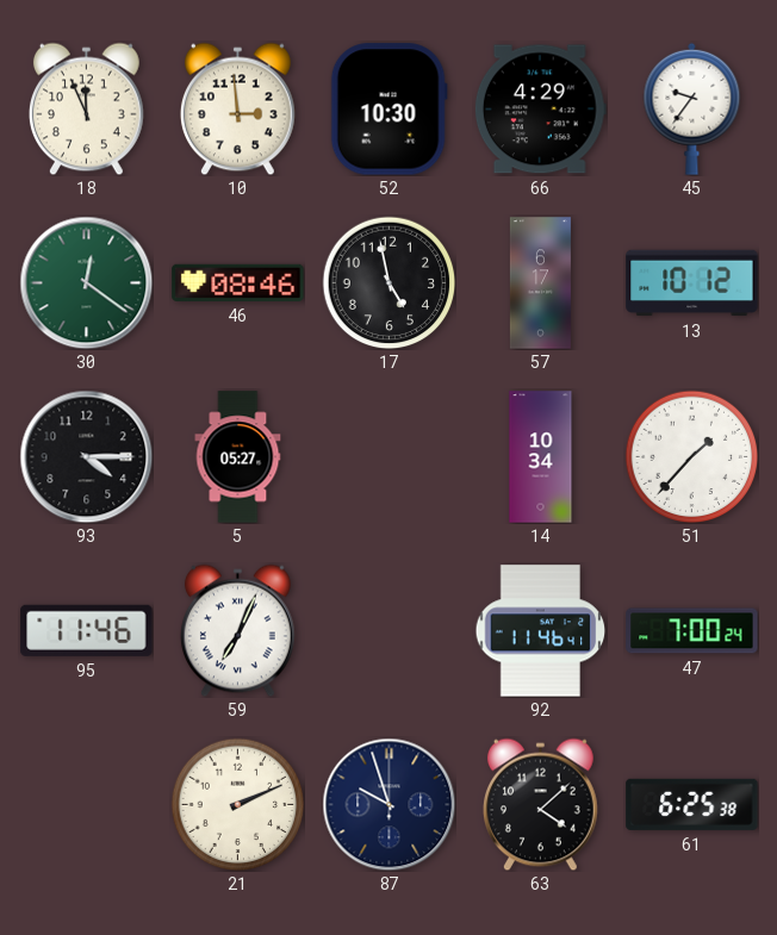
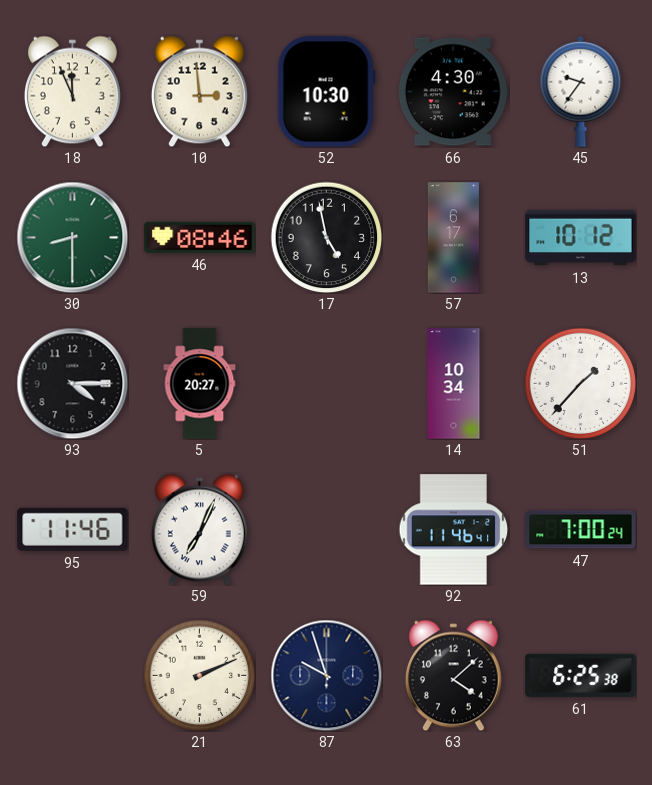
66: 4:29 -> 4:30
30: 12:21 -> 8:30
5: 05:27 -> 20:27
